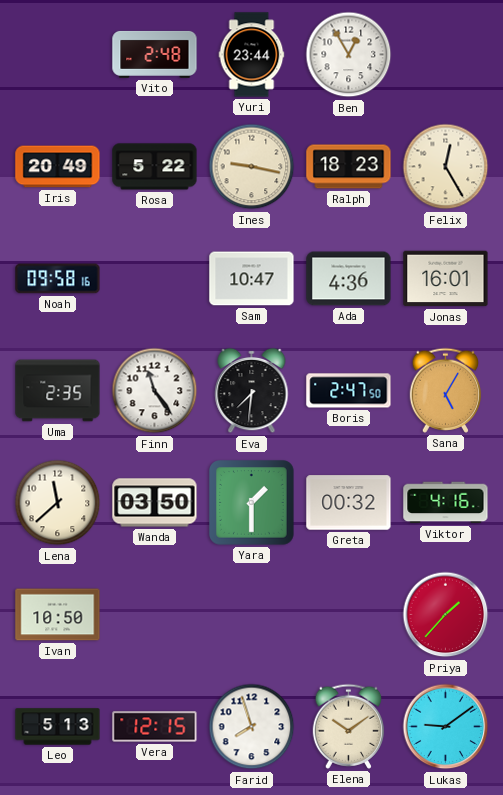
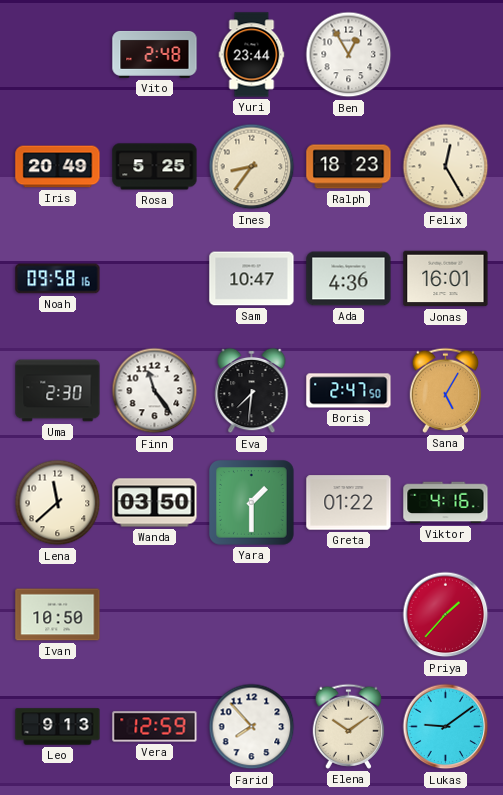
Rosa: 5:22 -> 5:25
Ines: 9:17 -> 8:36
Uma: 2:35 -> 2:30
Greta: 00:32 -> 01:22
Leo: 5:13 -> 9:13
Vera: 12:15 -> 12:59
Farid: 7:57 -> 7:53
